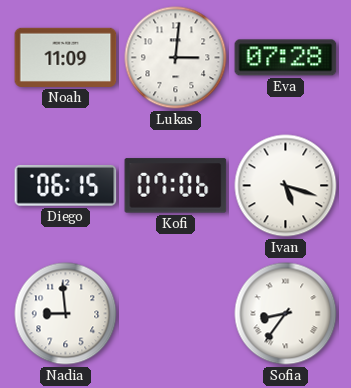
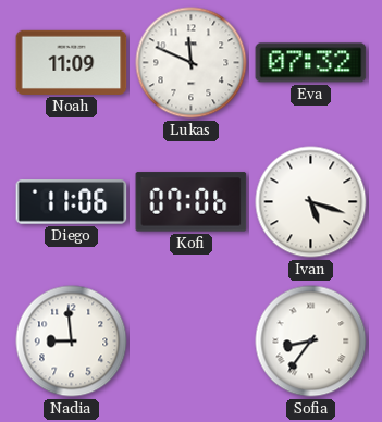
Lukas: 3:01 -> 11:49
Eva: 07:28 -> 07:32
Diego: 06:15 -> 11:06
